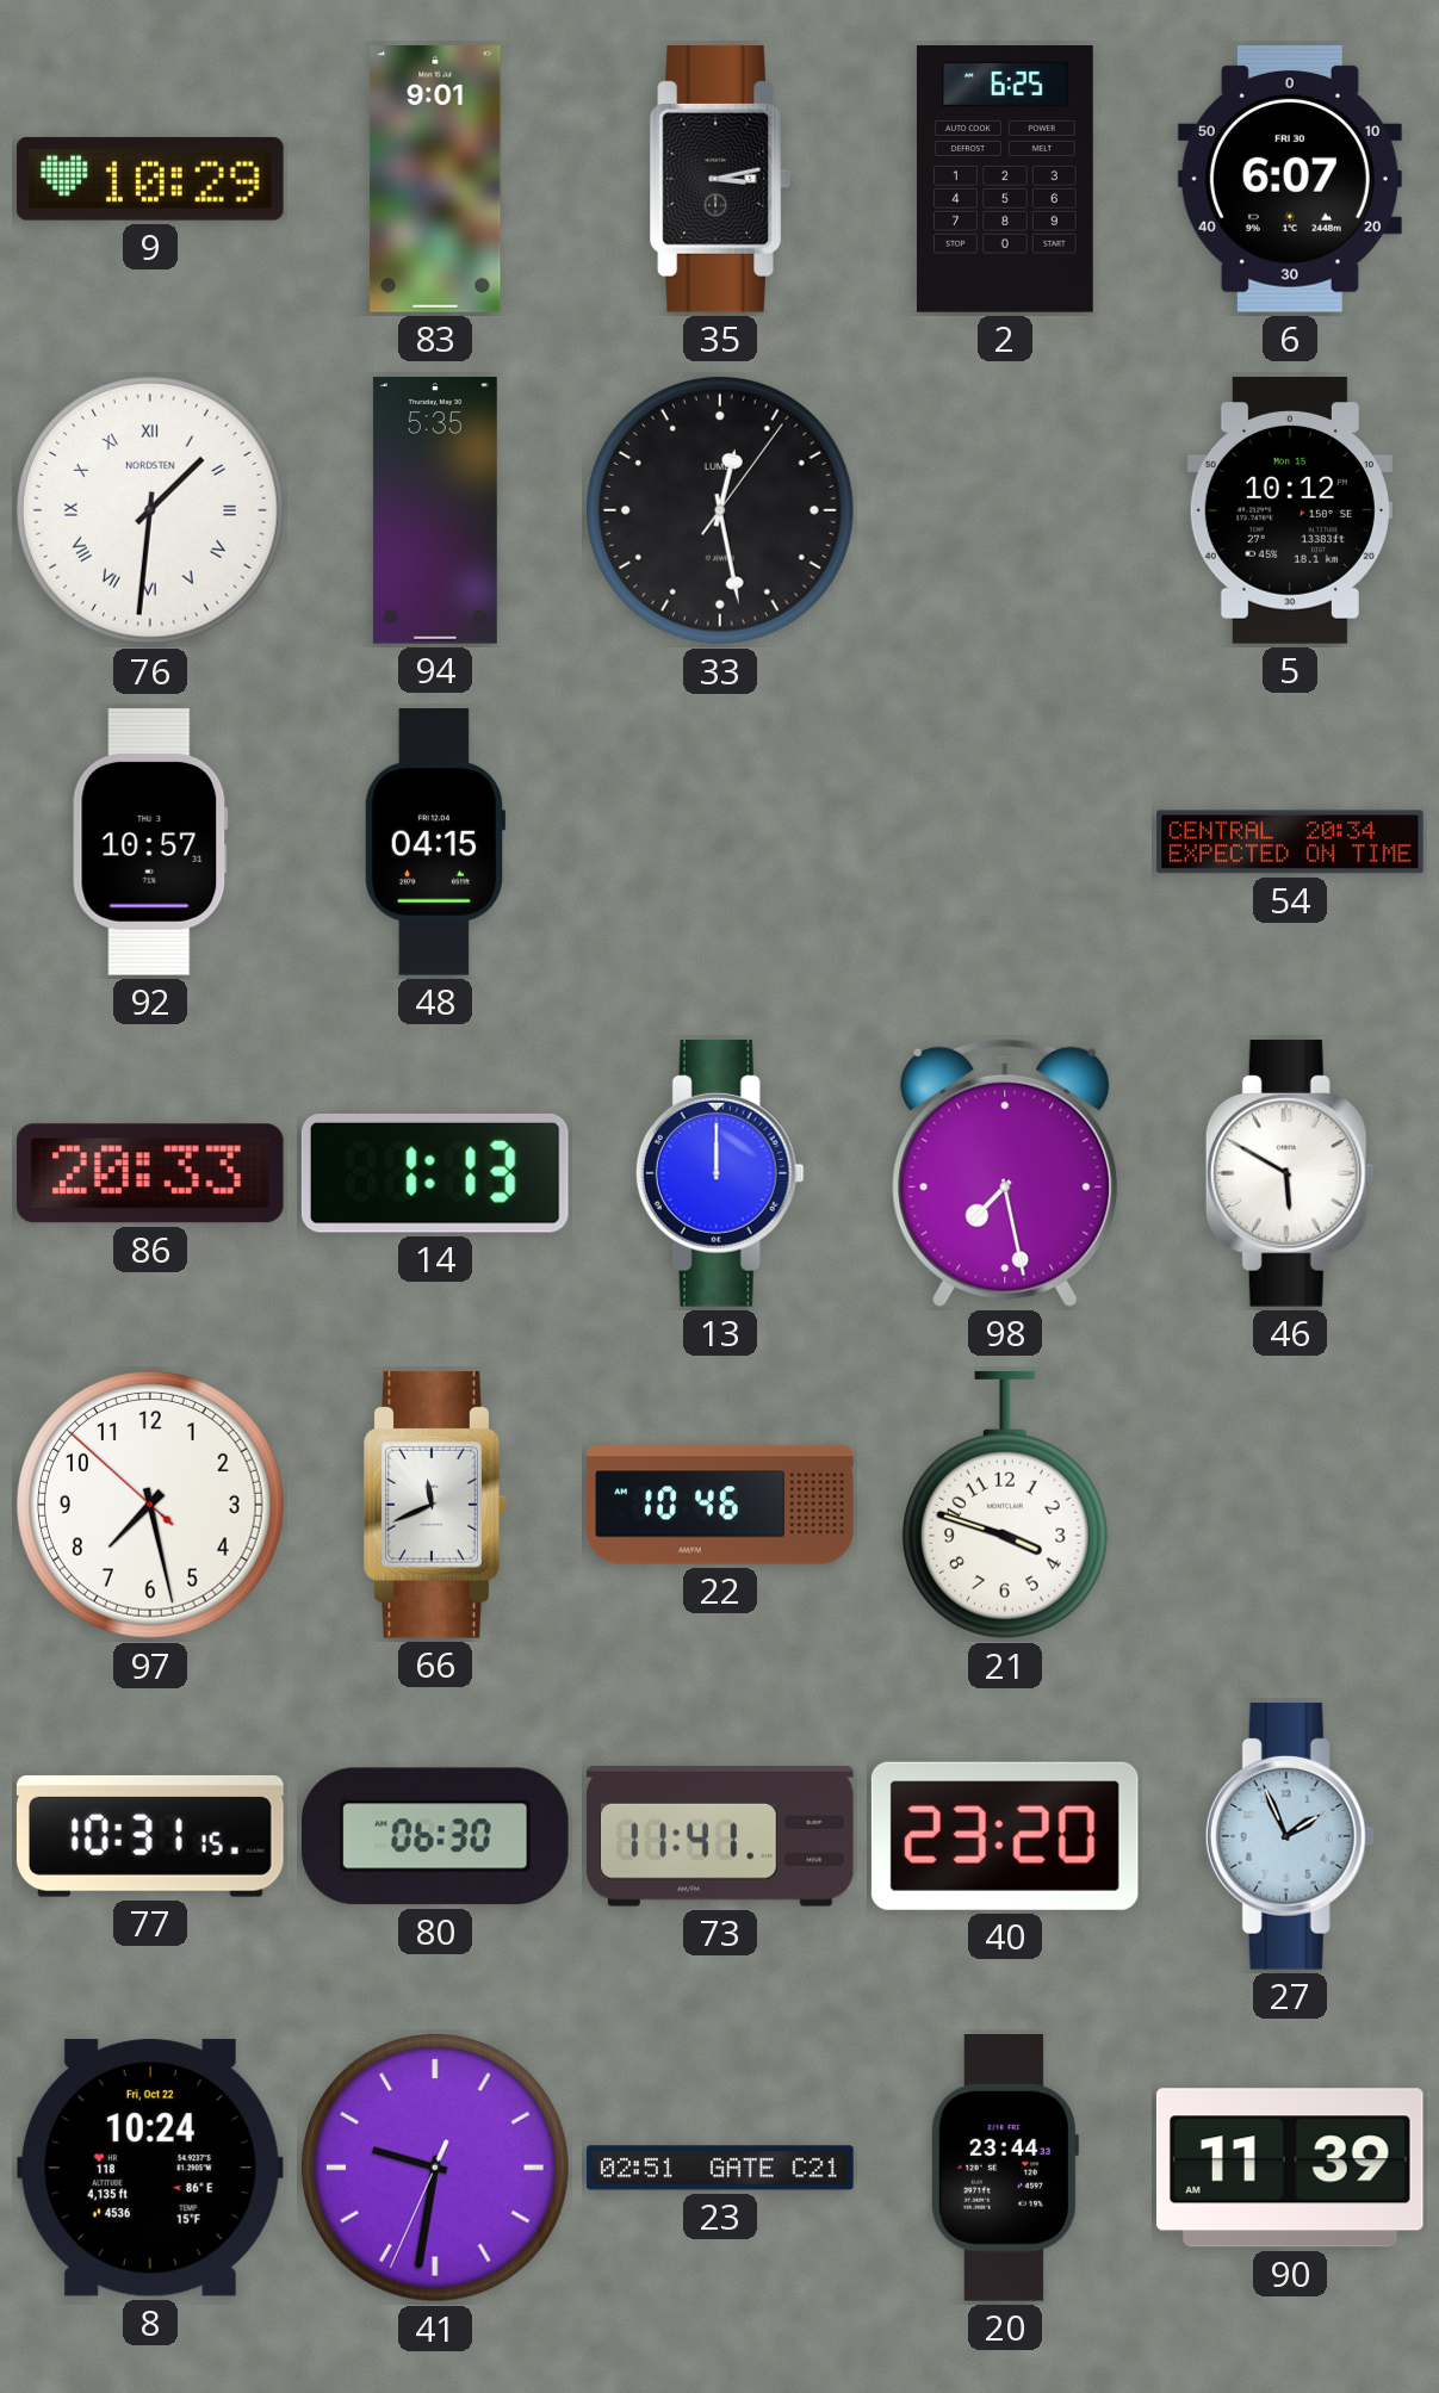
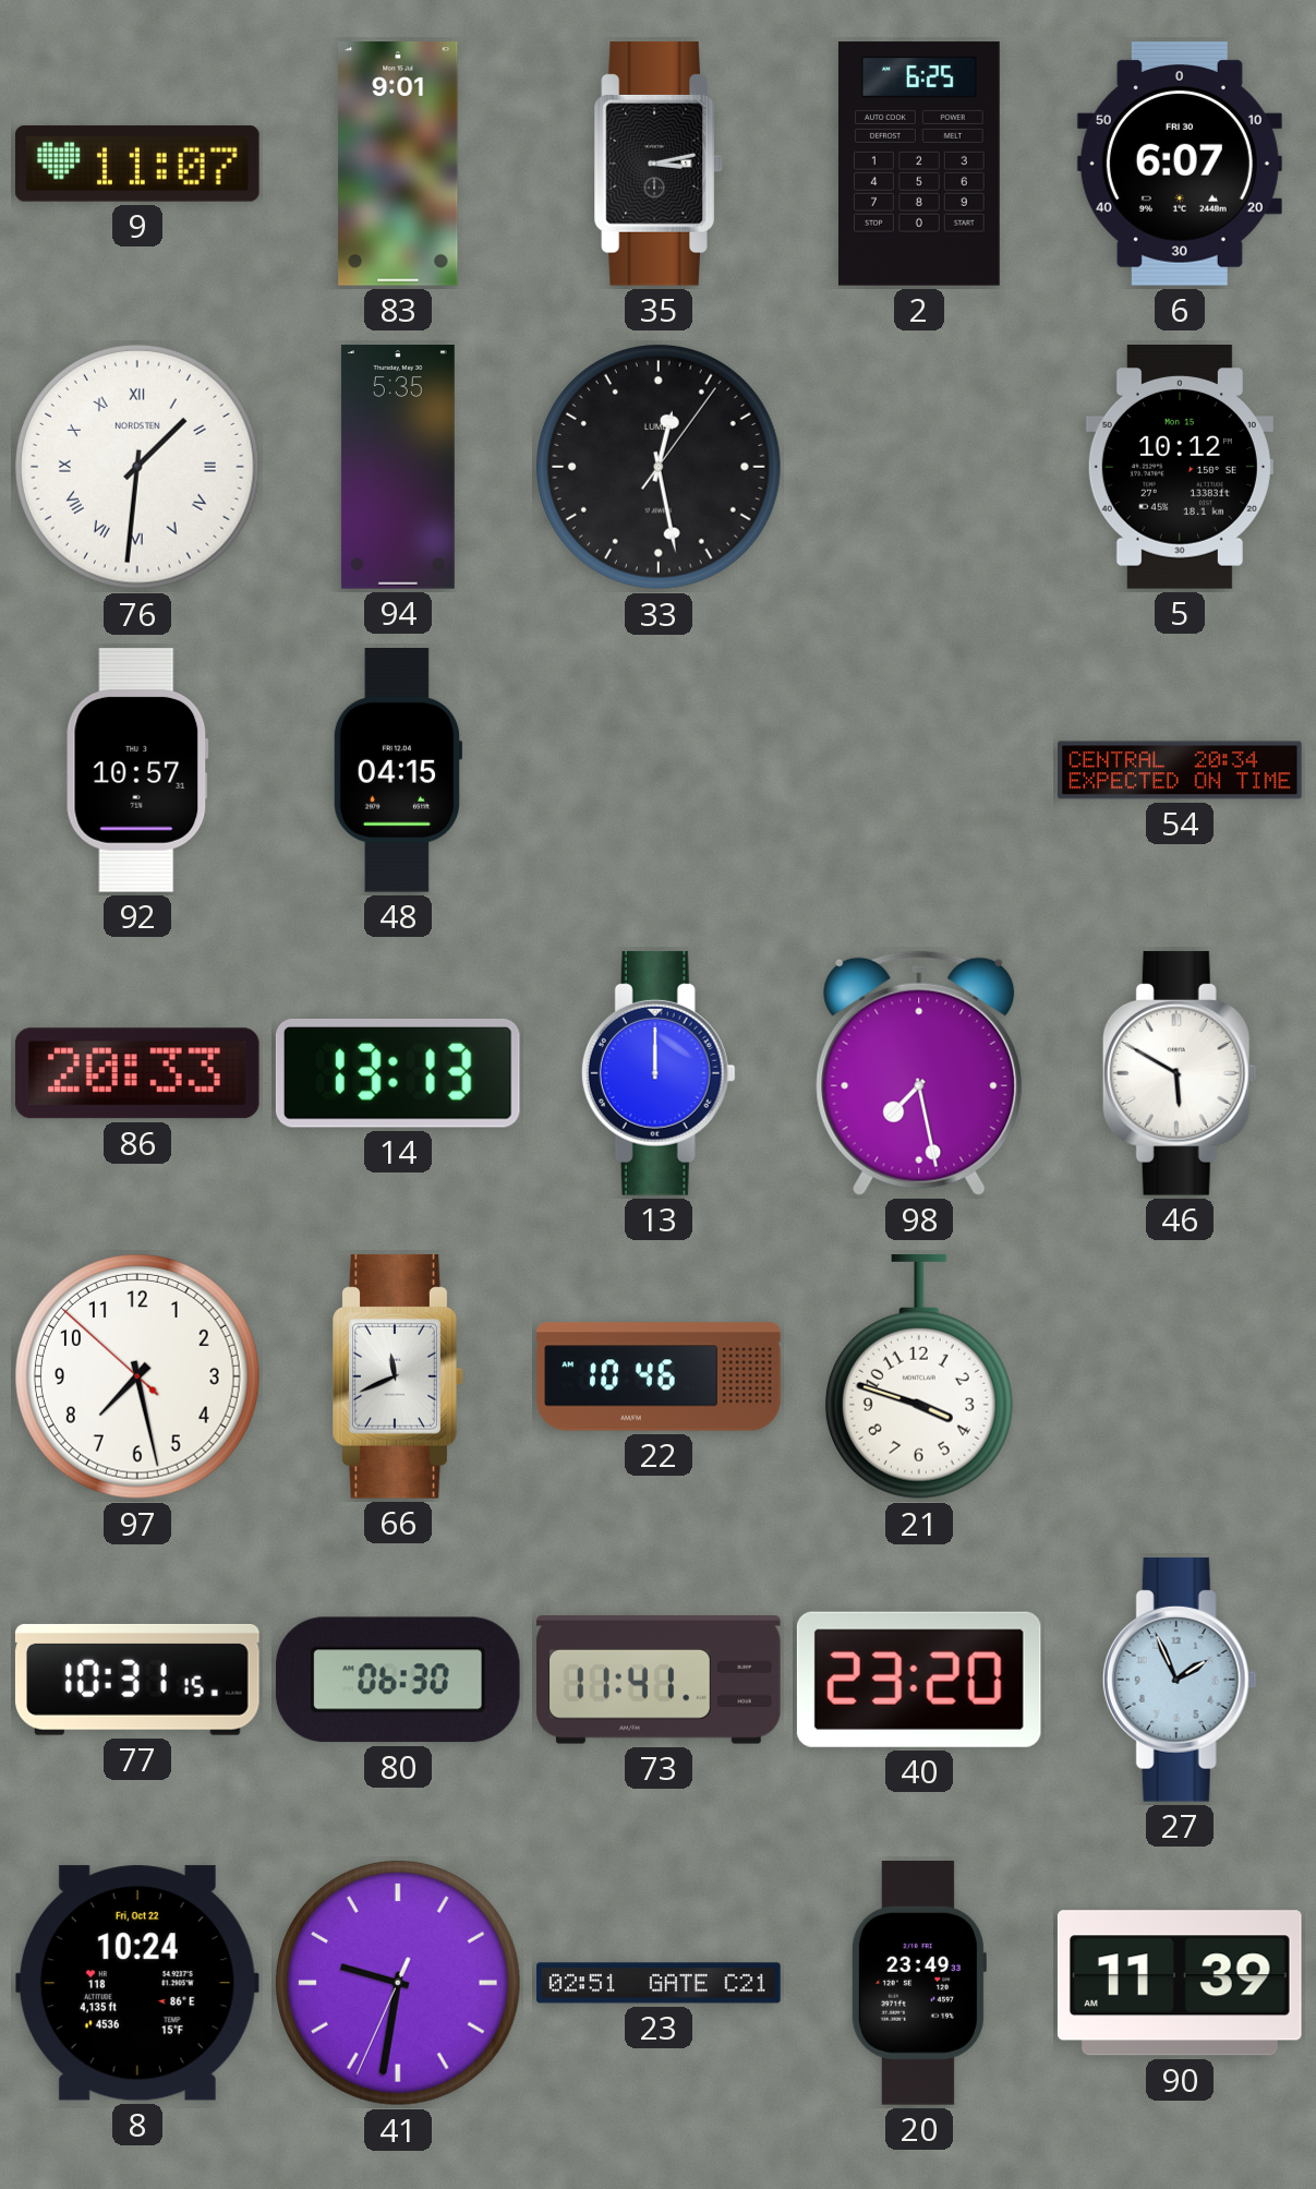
9: 10:29 -> 11:07
14: 1:13 -> 13:13
20: 23:44 -> 23:49
